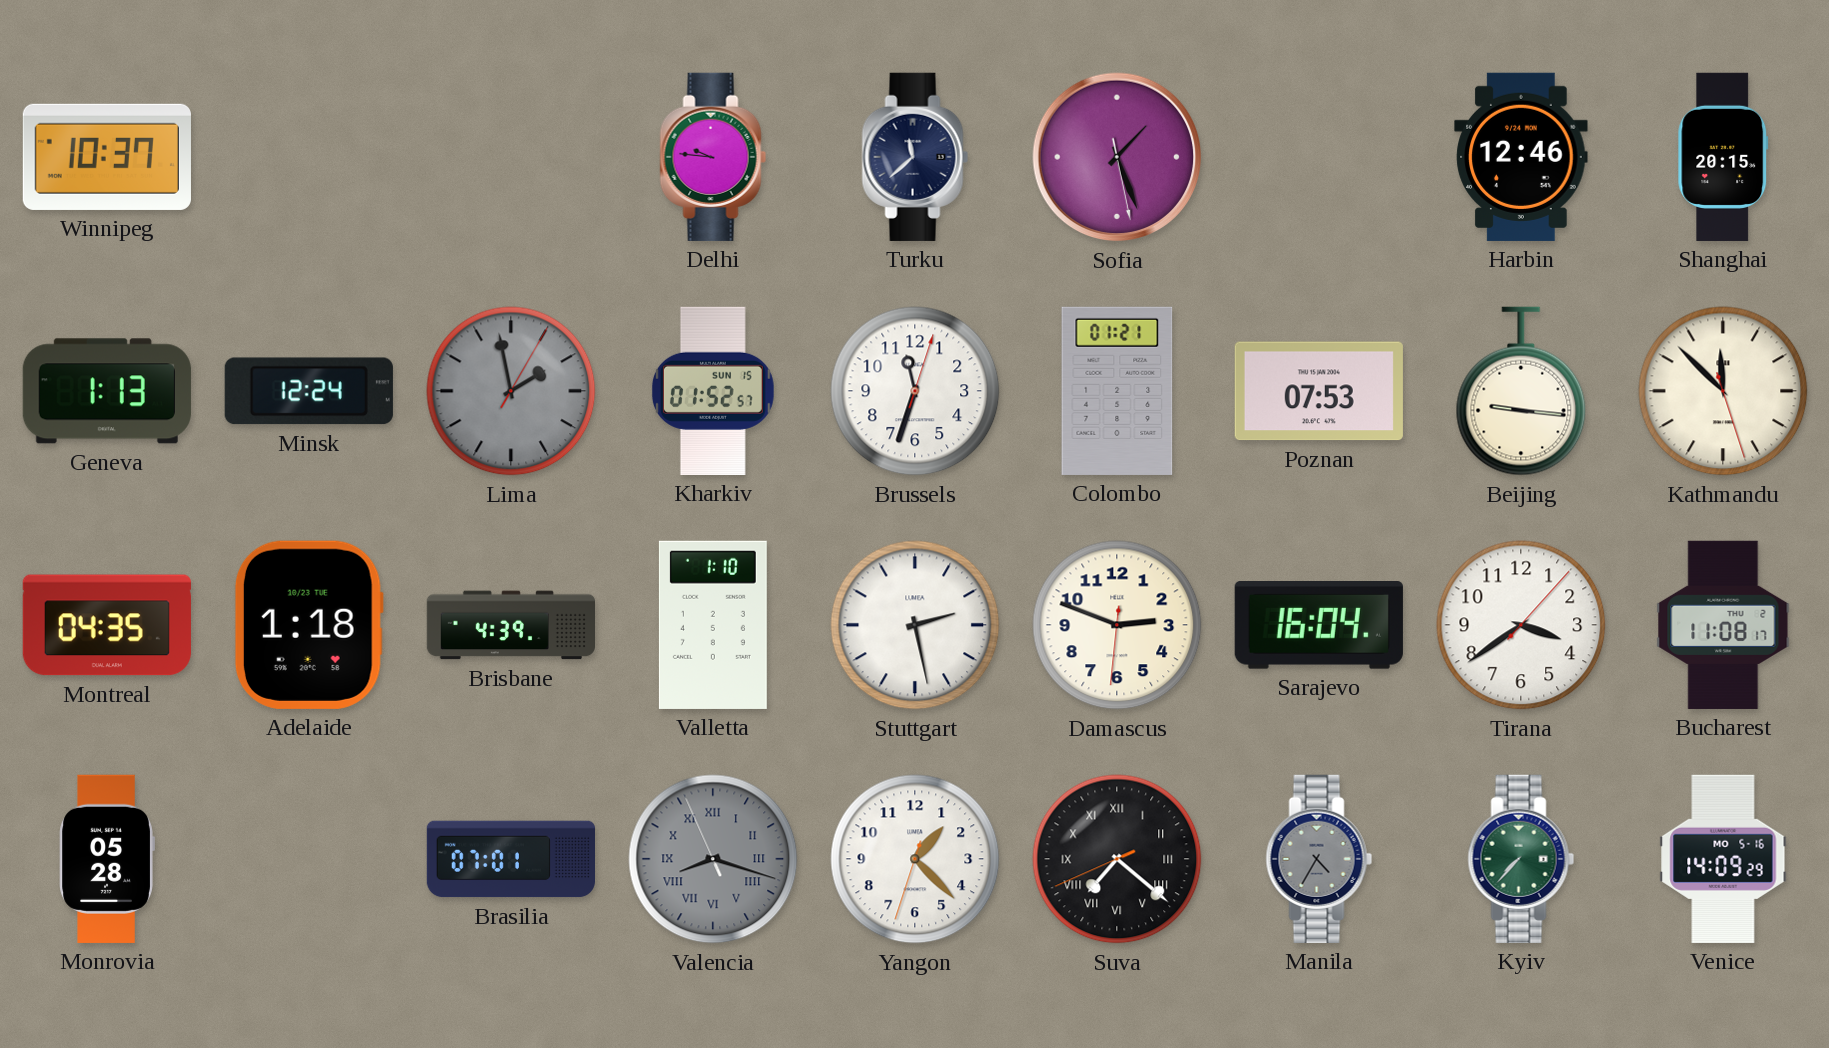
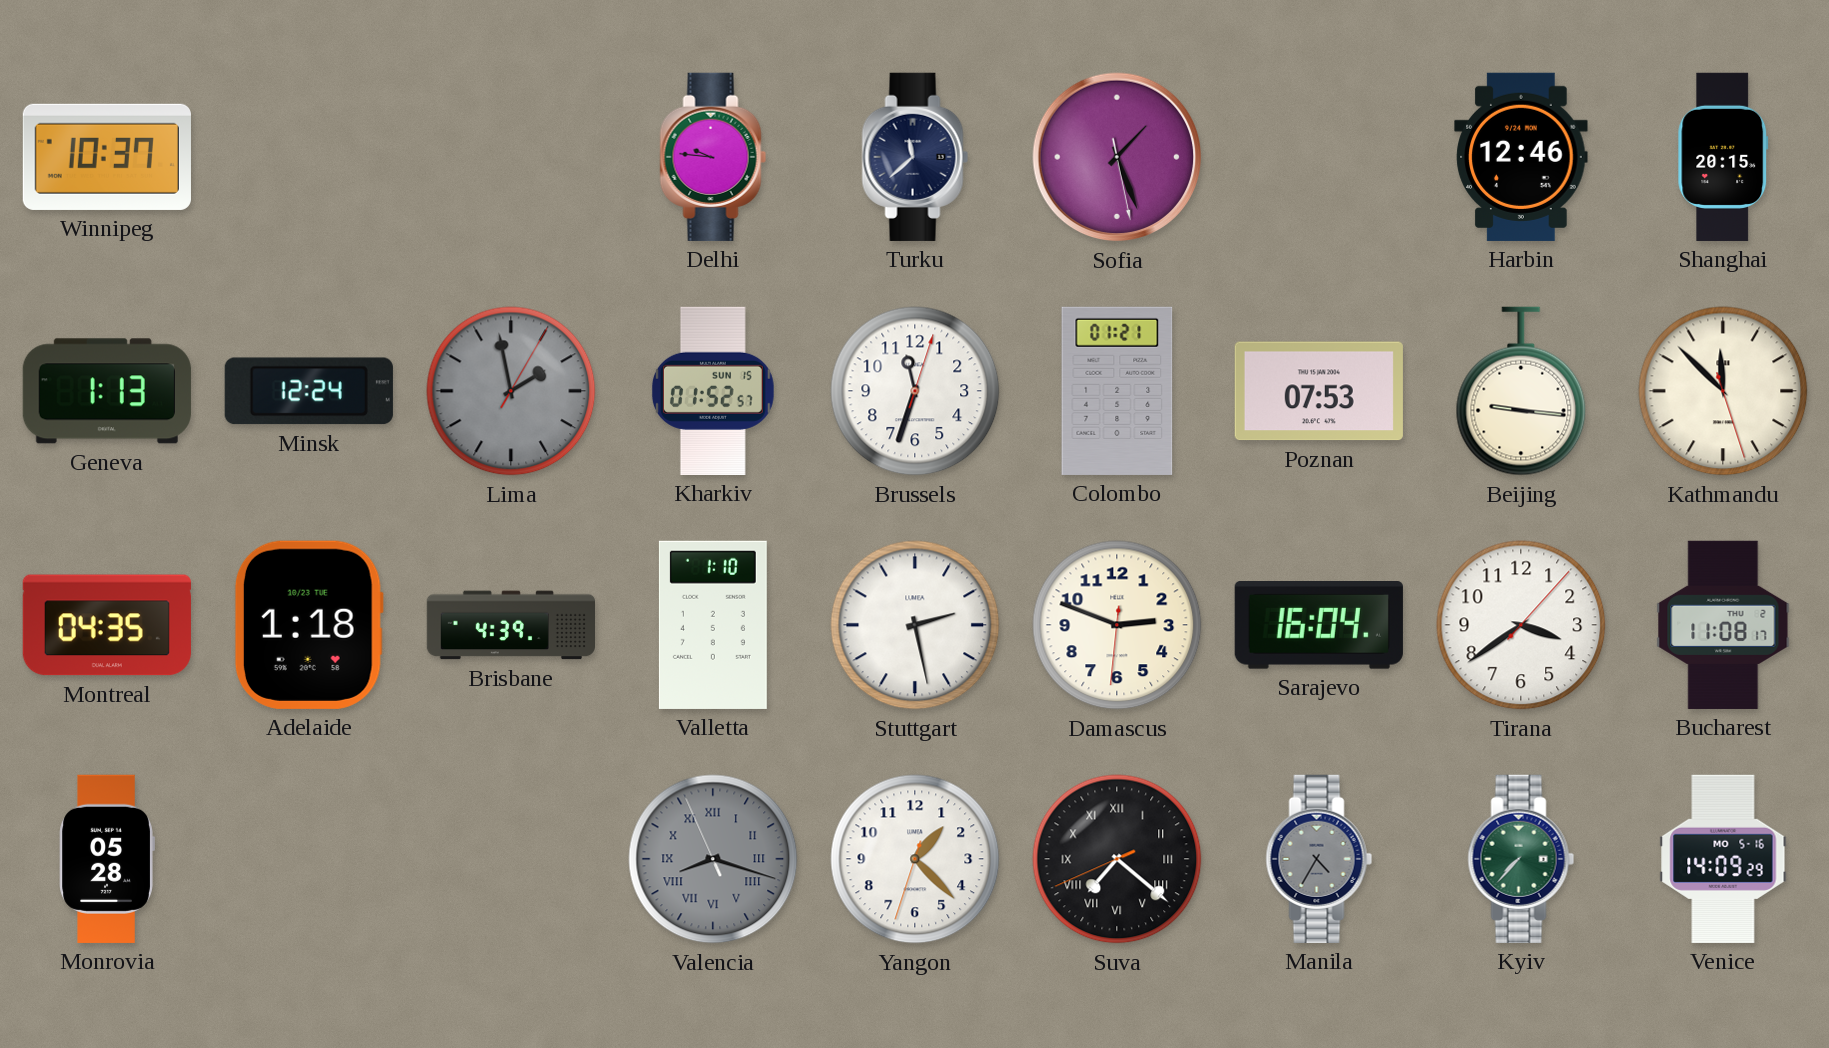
Brasilia: 07:01 -> none
